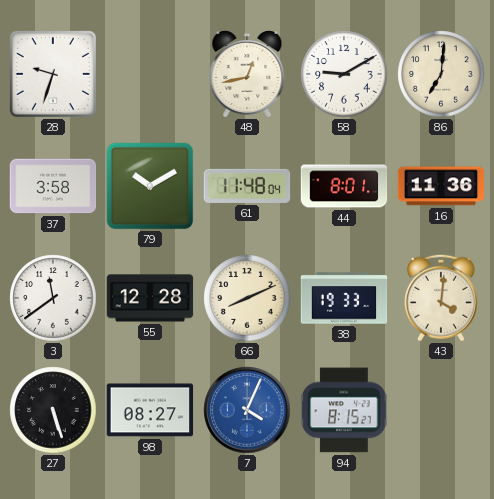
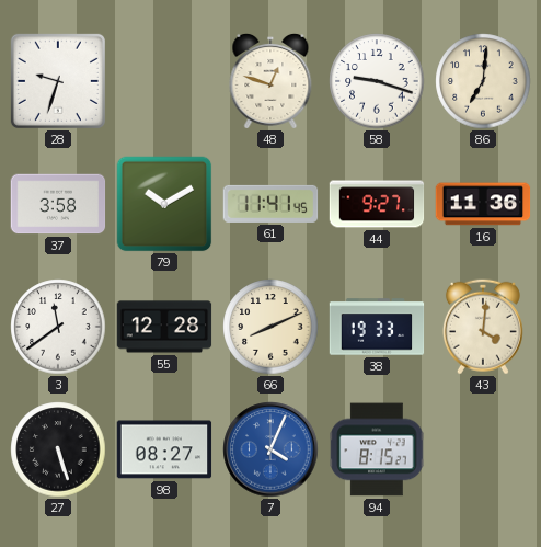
48: 12:43 -> 12:48
58: 9:10 -> 9:18
61: 11:48 -> 11:41
44: 8:01 -> 9:27
